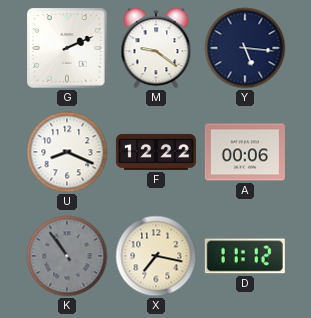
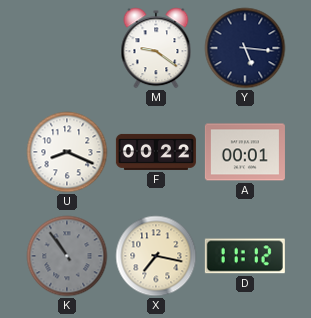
G: 2:11 -> none
F: 12:22 -> 00:22
A: 00:06 -> 00:01
